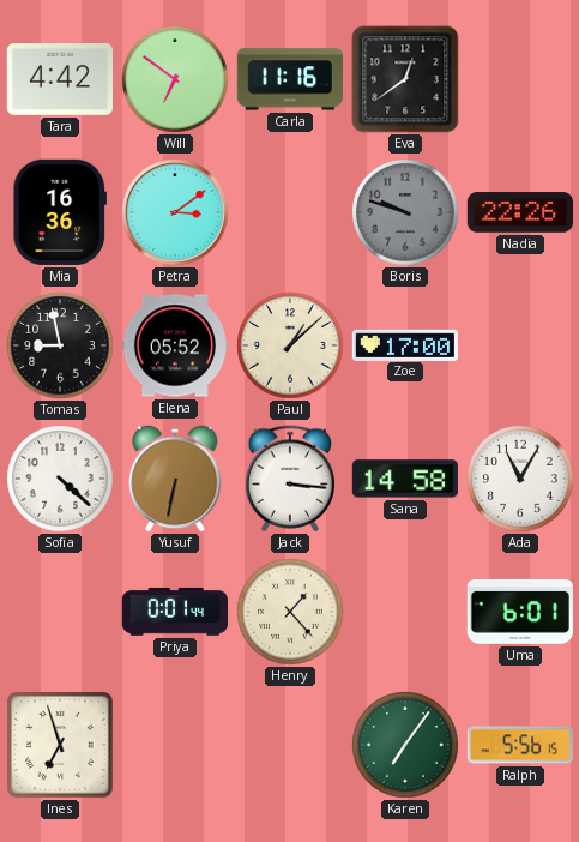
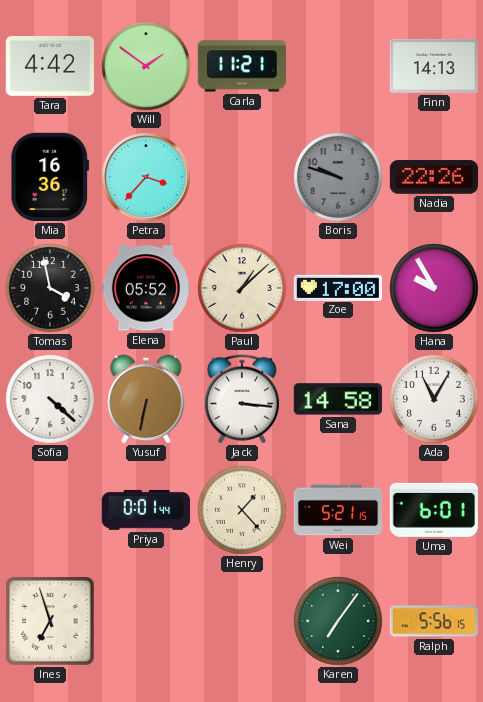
Will: 6:51 -> 1:51
Carla: 11:16 -> 11:21
Eva: 12:39 -> none
Finn: none -> 14:13
Petra: 3:09 -> 3:37
Tomas: 8:58 -> 3:58
Hana: none -> 9:55
Wei: none -> 5:21
